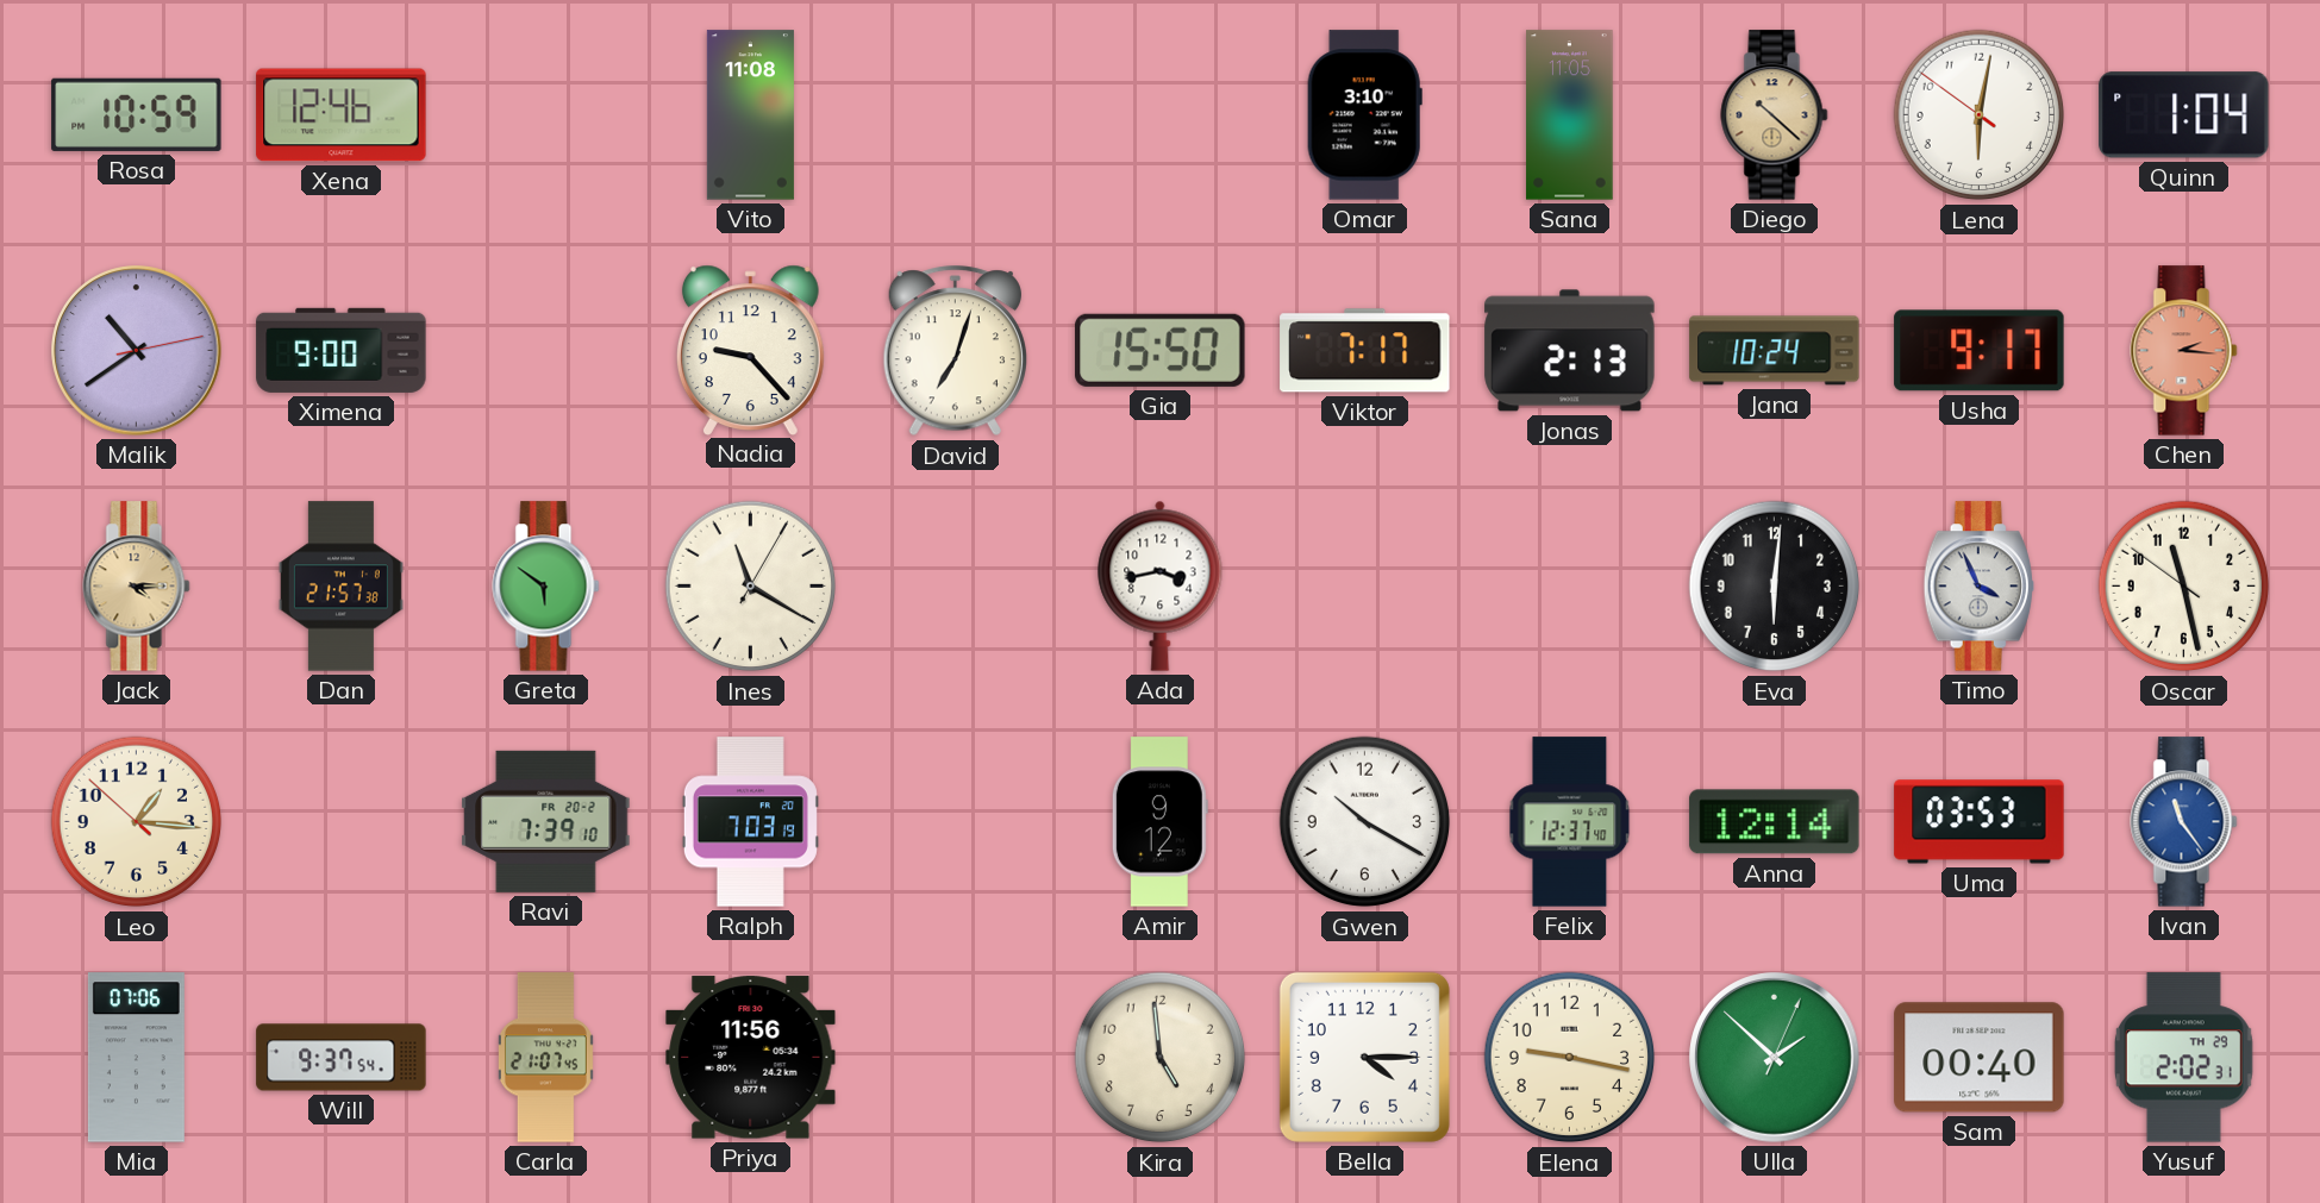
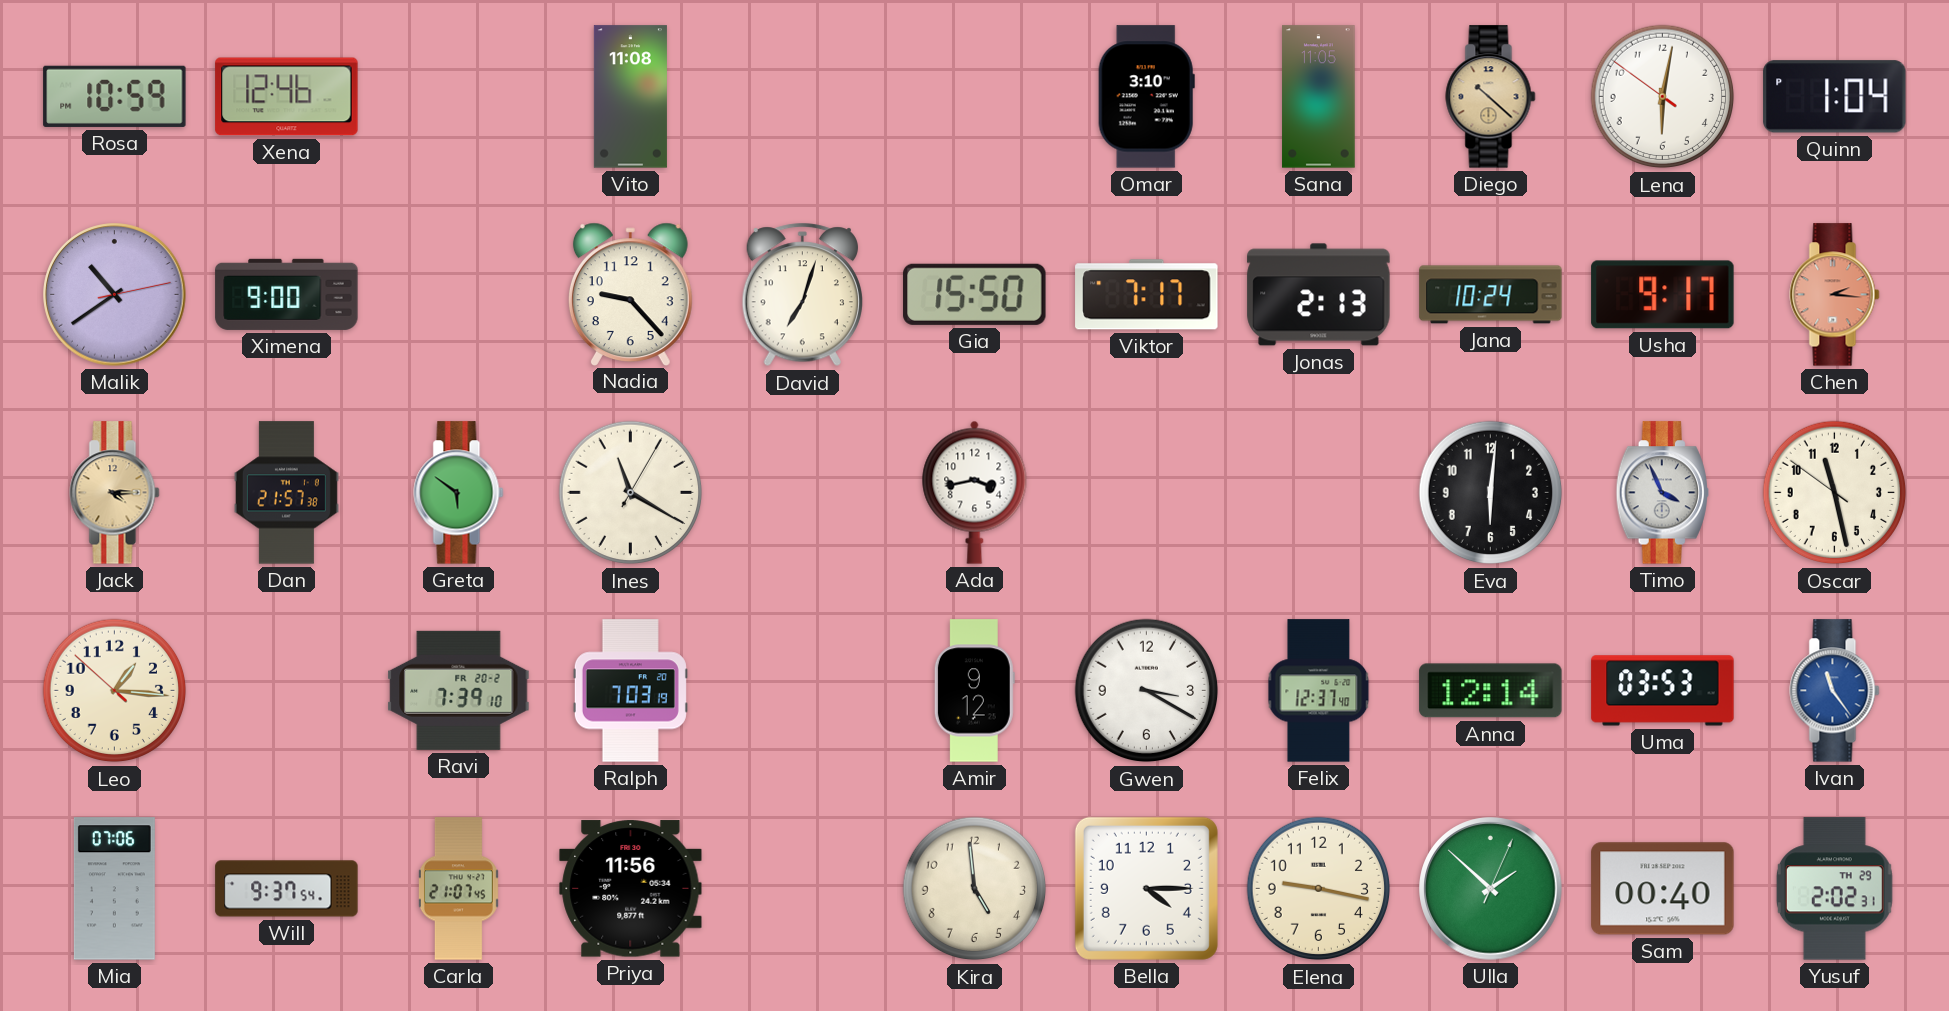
Gwen: 10:20 -> 3:20
